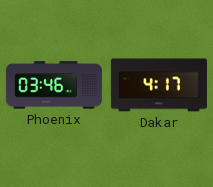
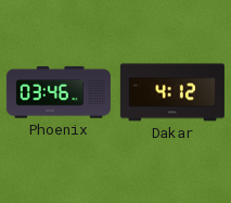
Dakar: 4:17 -> 4:12
